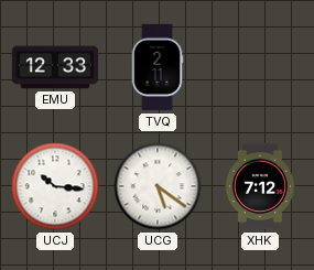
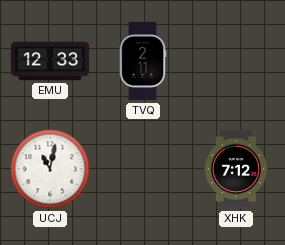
UCJ: 10:16 -> 11:02
UCG: 5:21 -> none
